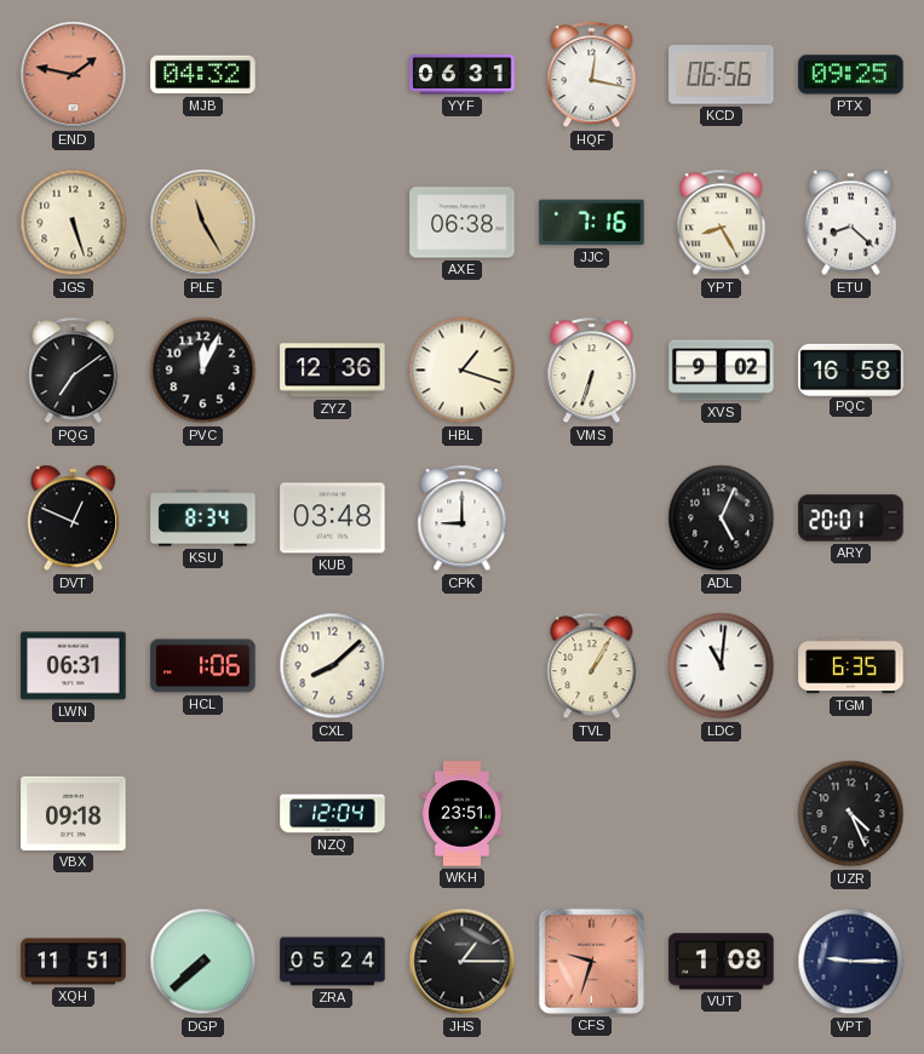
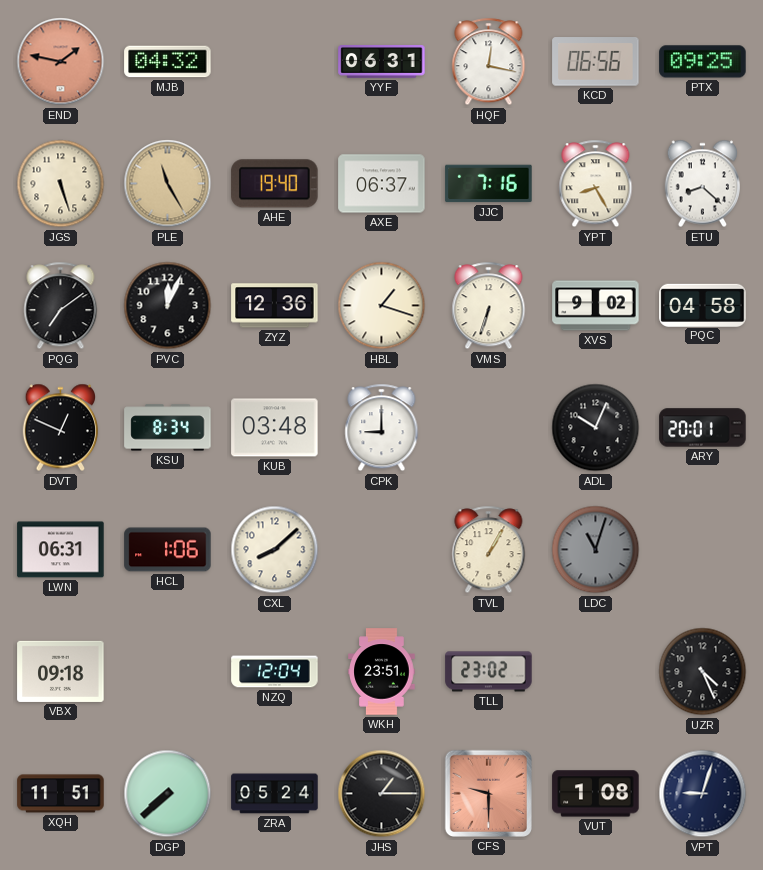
AHE: none -> 19:40
AXE: 06:38 -> 06:37
PQC: 16:58 -> 04:58
ADL: 5:04 -> 10:04
LDC: 11:01 -> 11:03
LDC dial: white -> grey
TGM: 6:35 -> none
TLL: none -> 23:02
CFS: 9:33 -> 9:30
VPT: 9:15 -> 9:03
